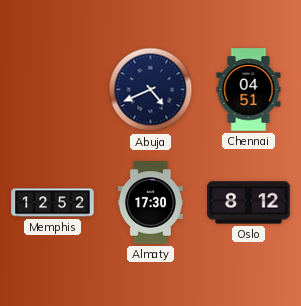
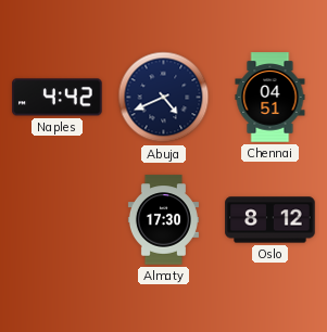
Naples: none -> 4:42
Memphis: 12:52 -> none
